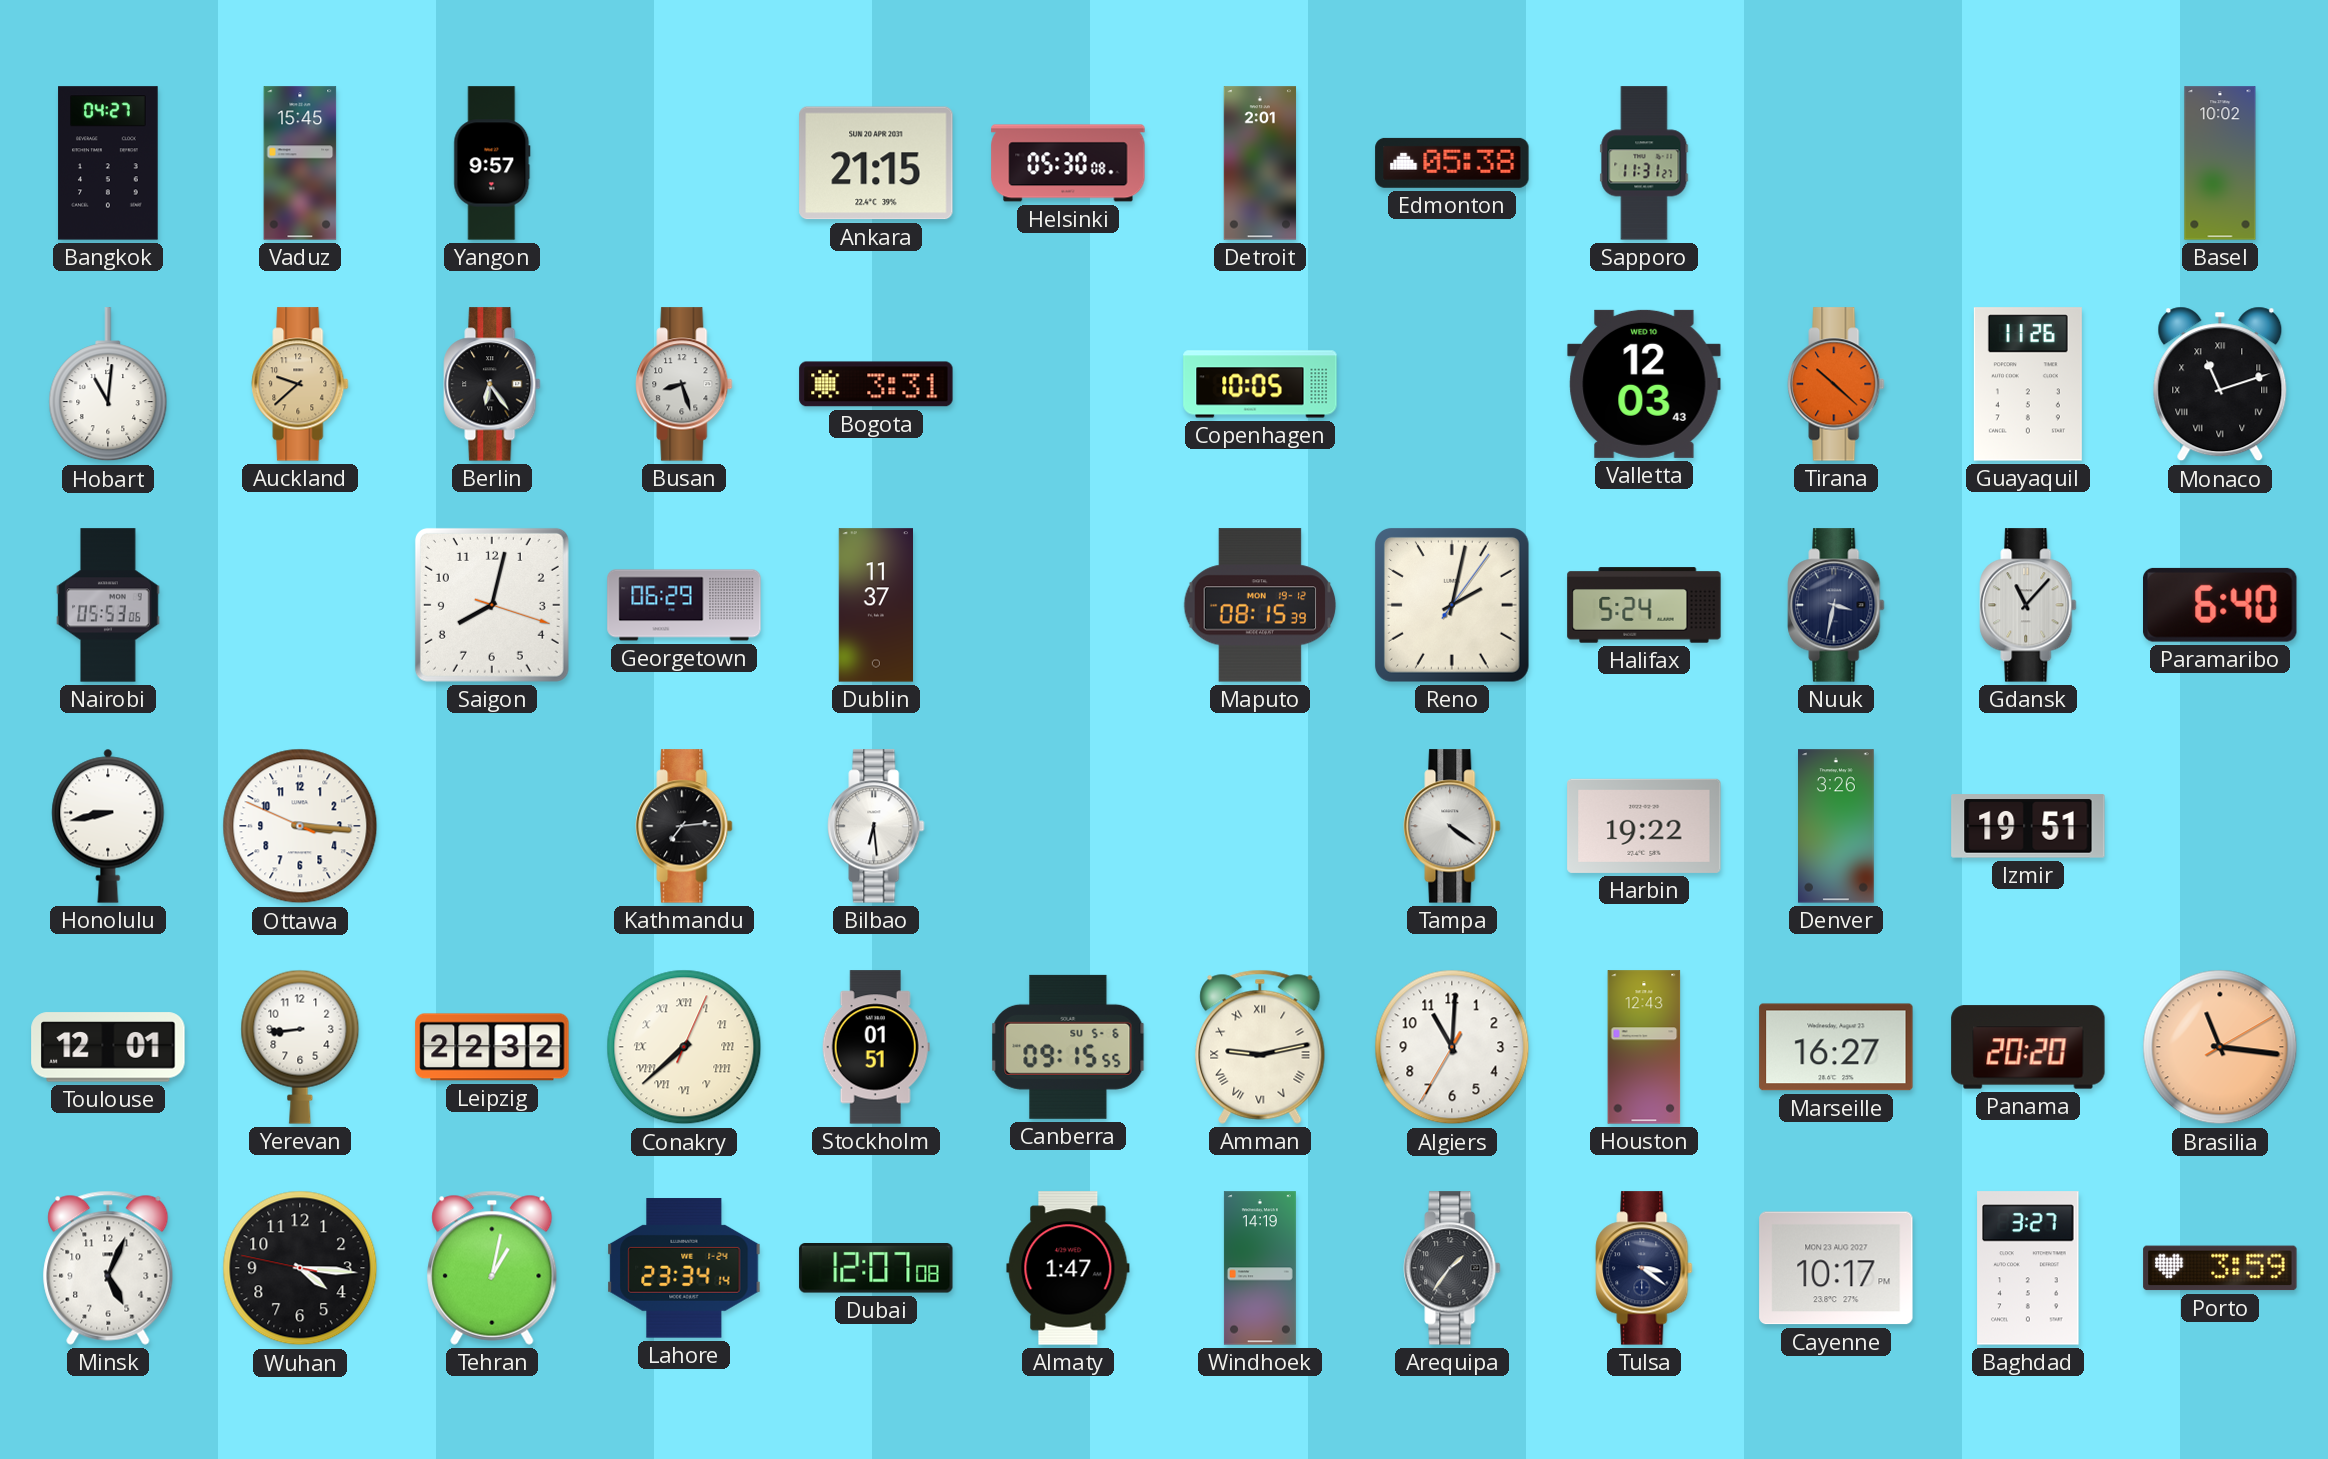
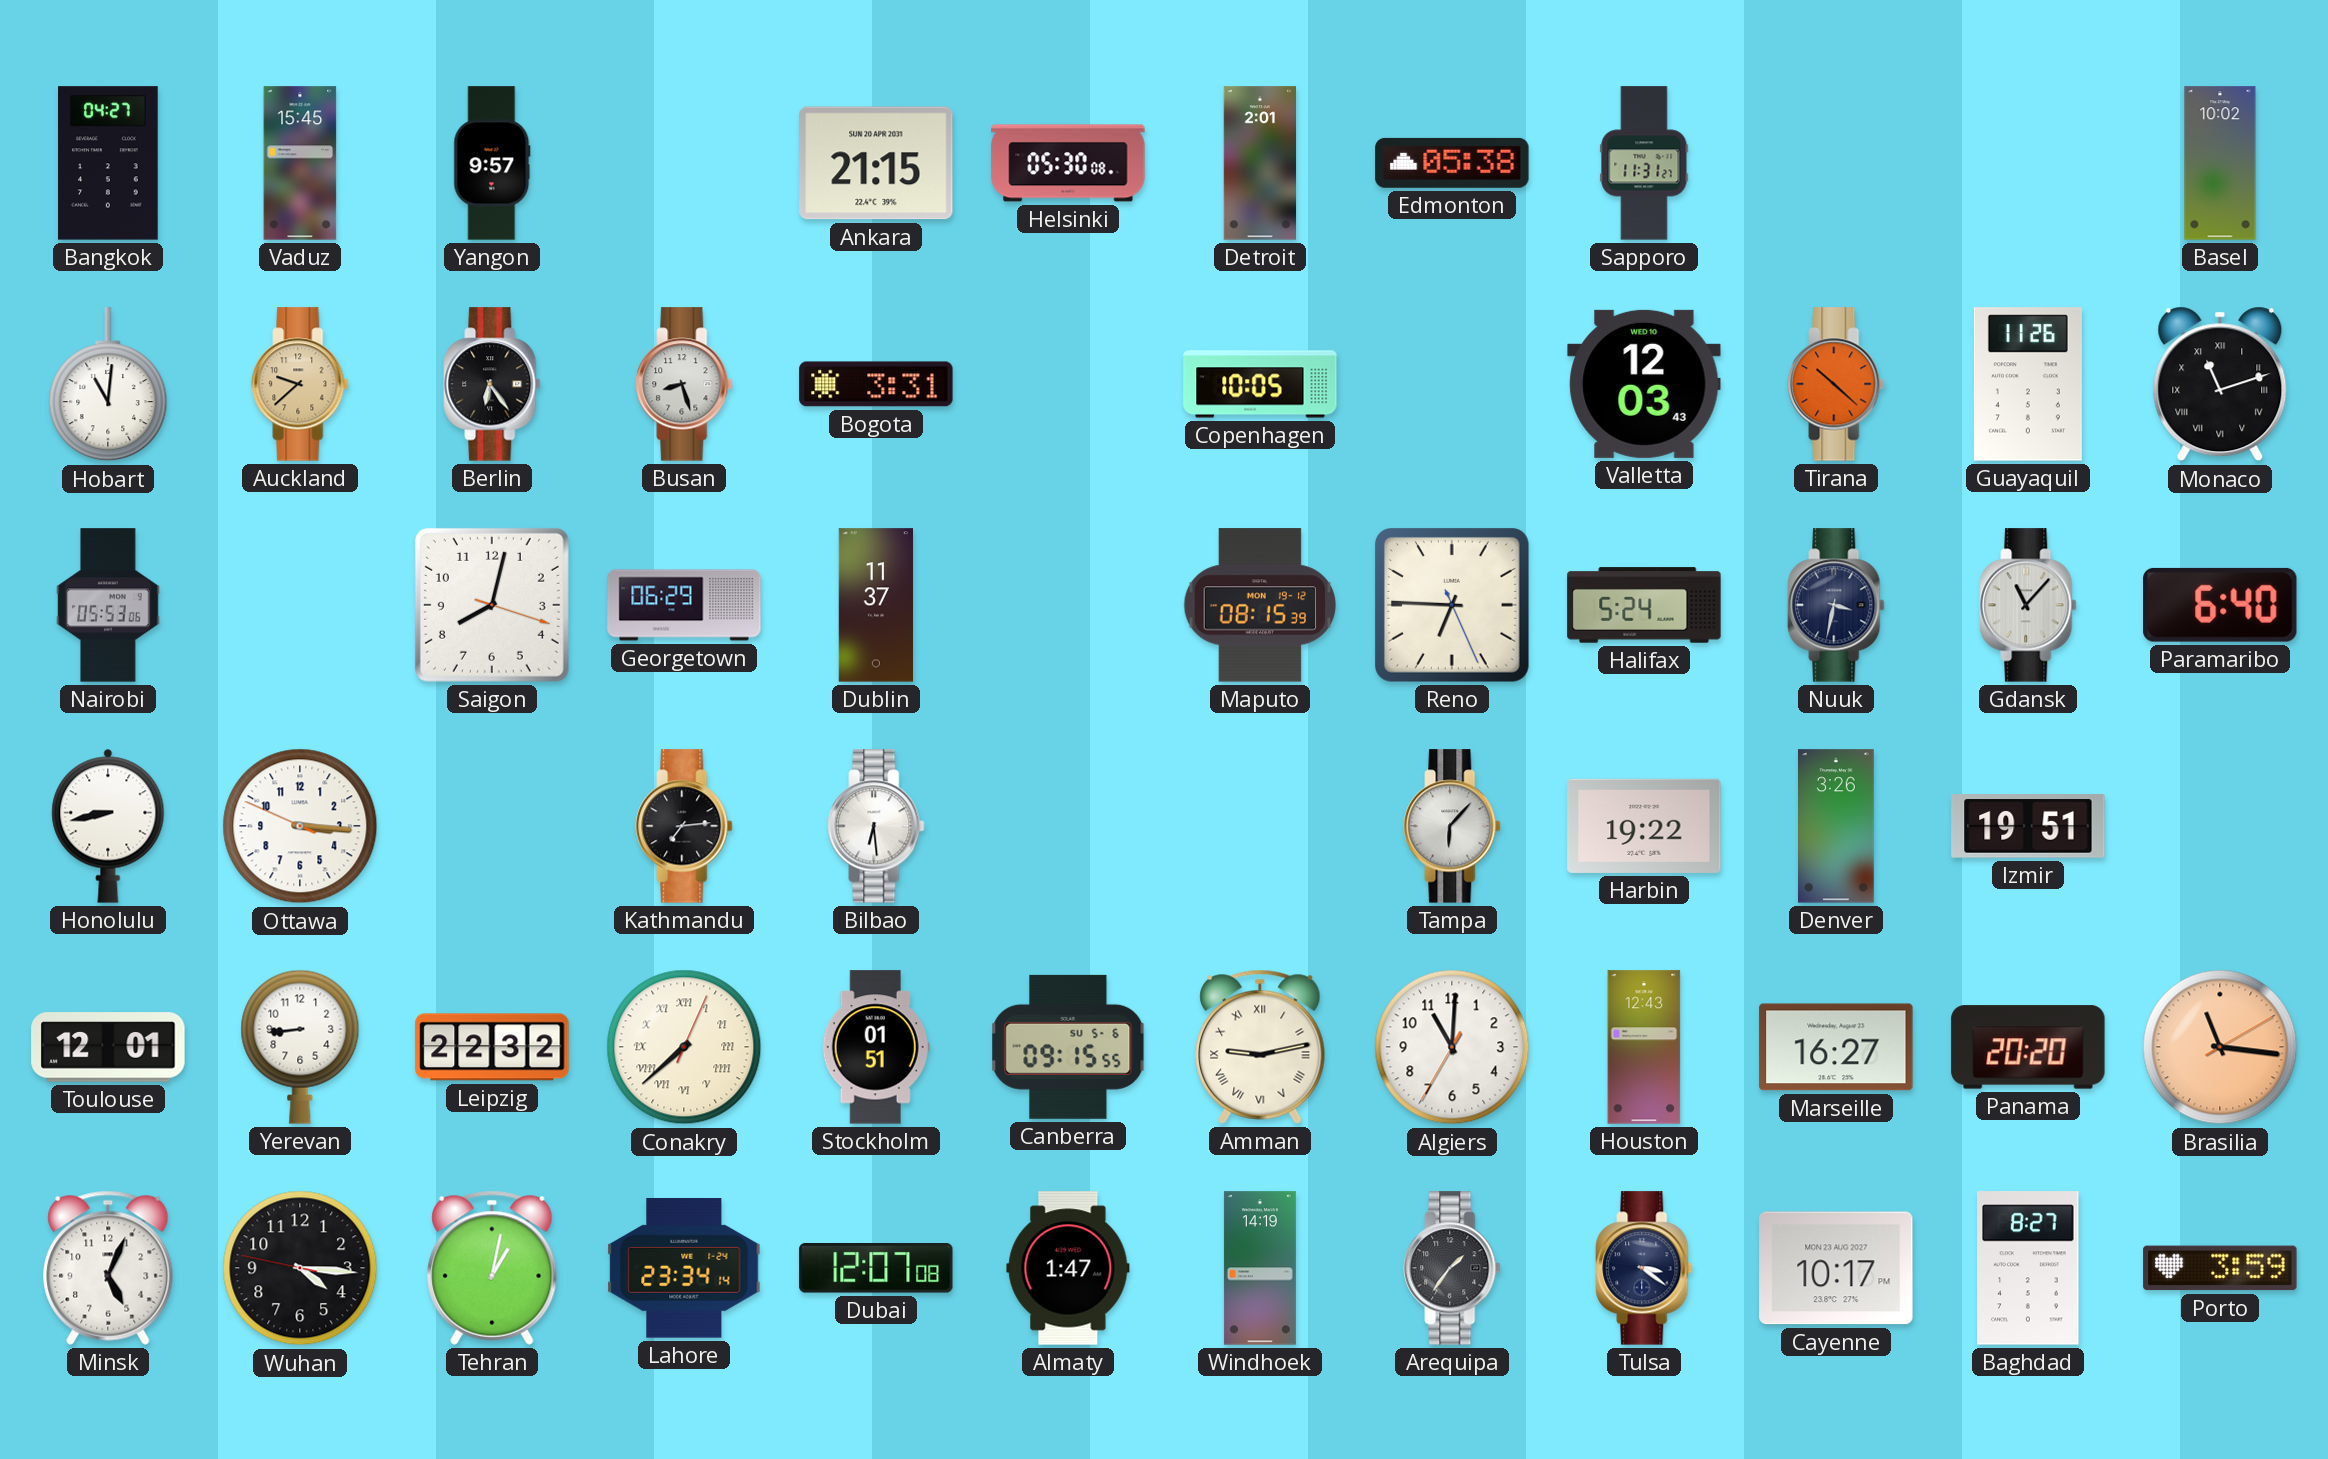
Reno: 2:02 -> 6:45
Tampa: 4:21 -> 6:07
Baghdad: 3:27 -> 8:27
